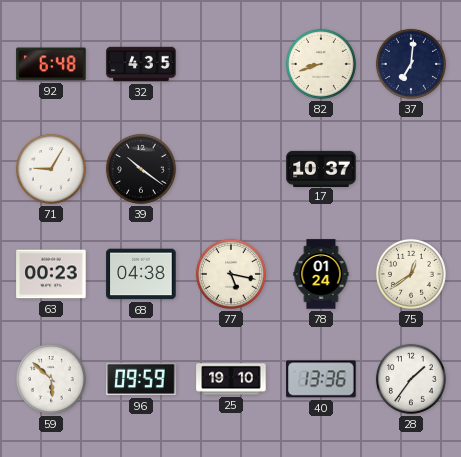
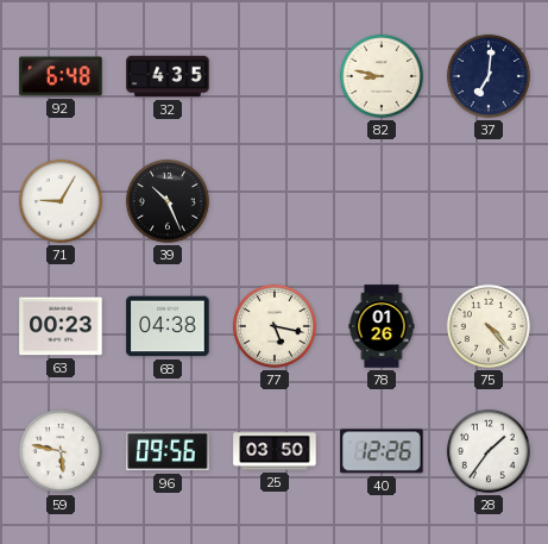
82: 8:42 -> 8:47
39: 10:21 -> 10:26
17: 10:37 -> none
78: 01:24 -> 01:26
75: 12:39 -> 4:23
59: 5:52 -> 5:47
96: 09:59 -> 09:56
25: 19:10 -> 03:50
40: 13:36 -> 12:26
